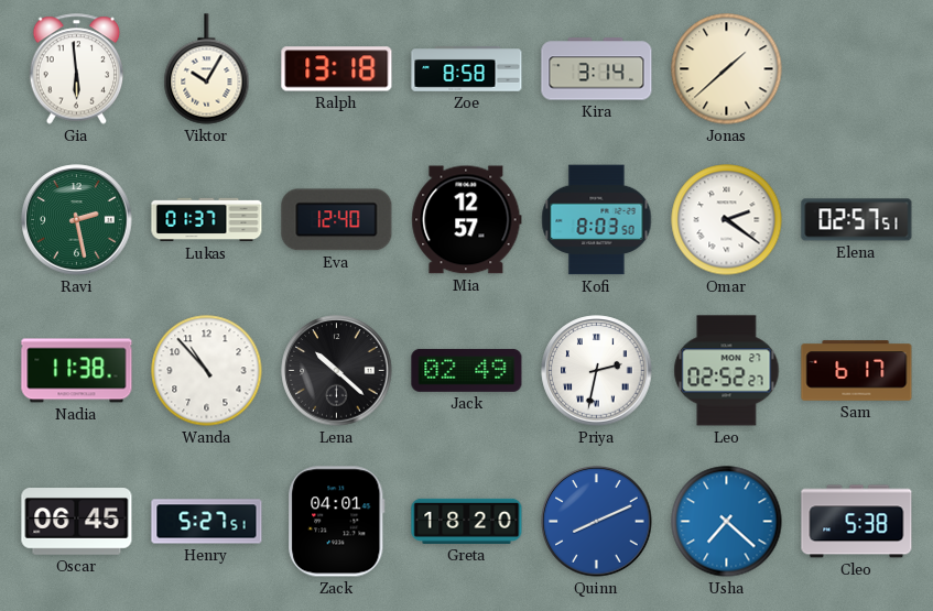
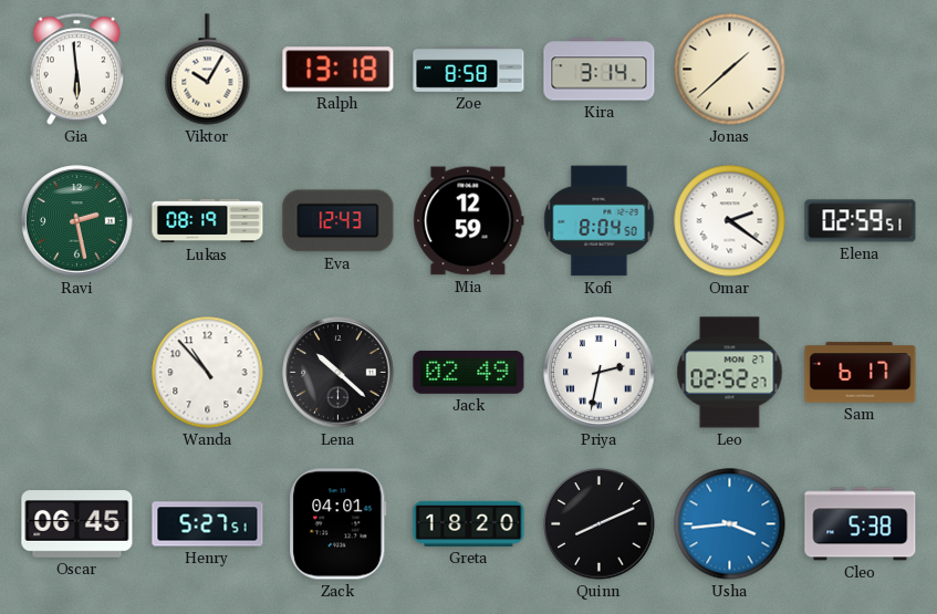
Lukas: 01:37 -> 08:19
Eva: 12:40 -> 12:43
Mia: 12:57 -> 12:59
Kofi: 8:03 -> 8:04
Elena: 02:57 -> 02:59
Nadia: 11:38 -> none
Quinn dial: blue -> black
Usha: 7:22 -> 3:44
